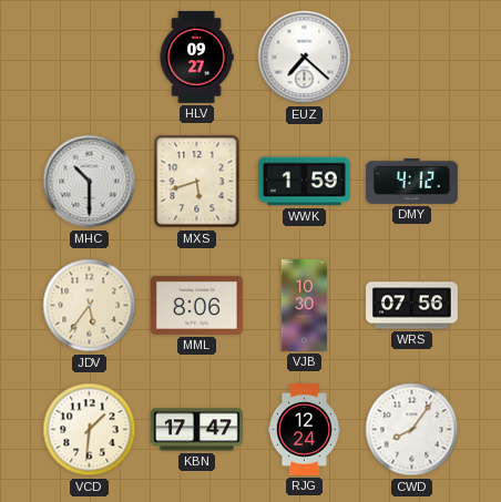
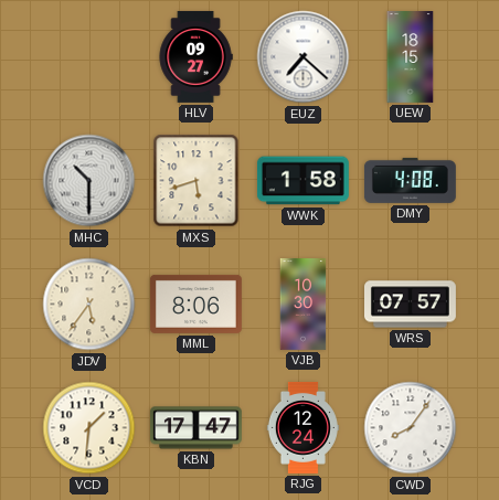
UEW: none -> 18:15
WWK: 1:59 -> 1:58
DMY: 4:12 -> 4:08
WRS: 07:56 -> 07:57
